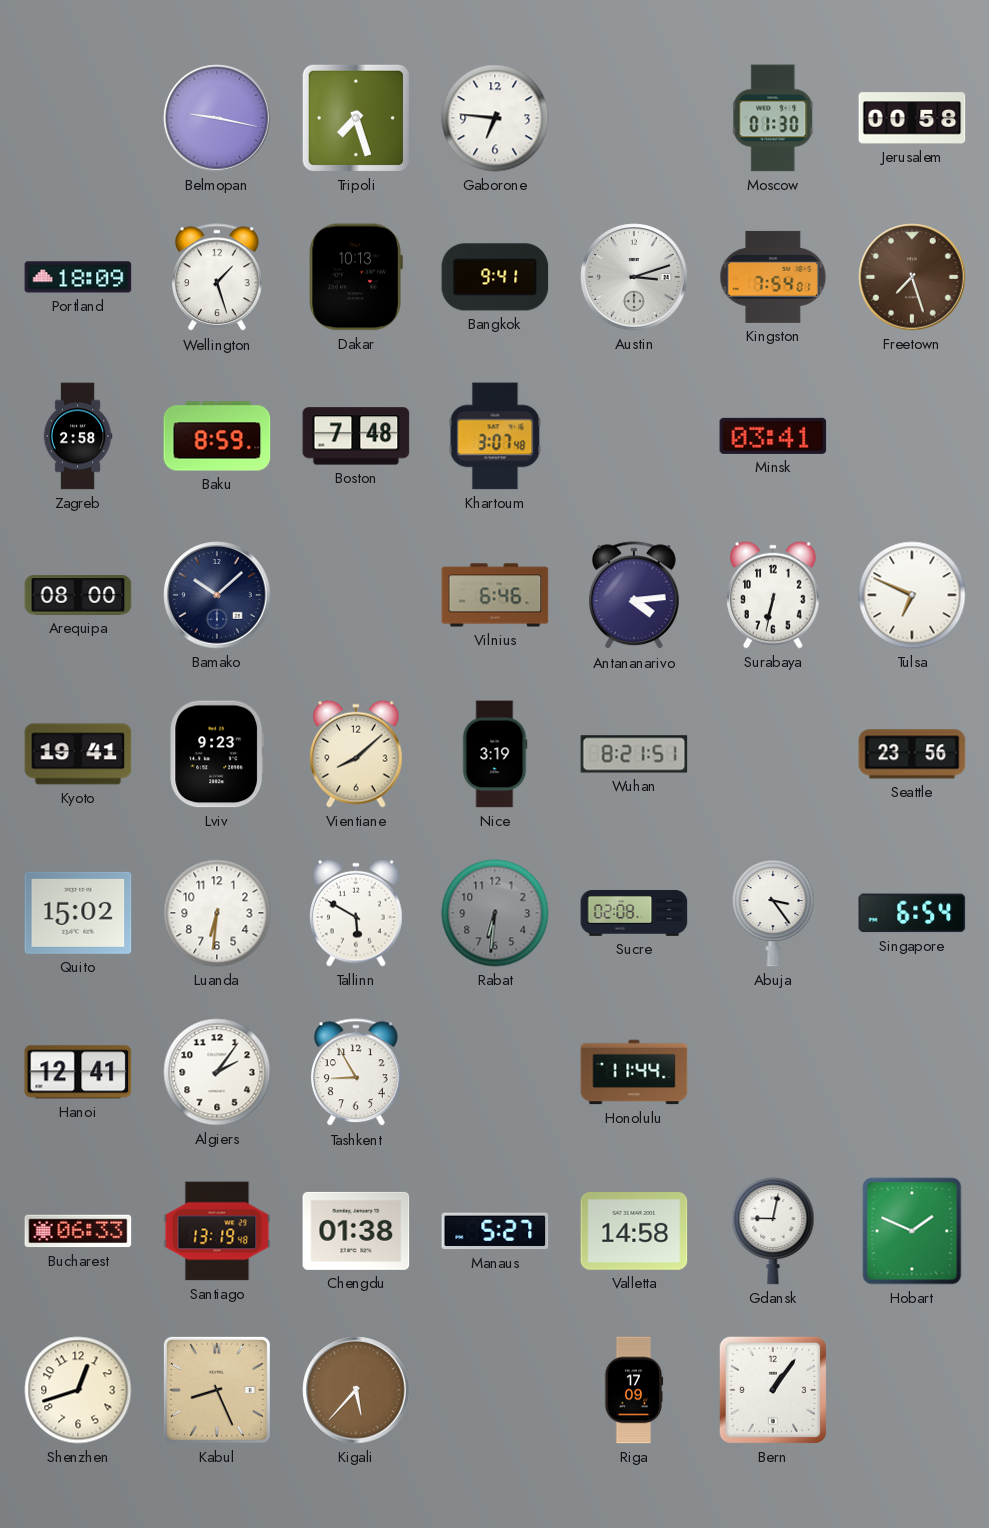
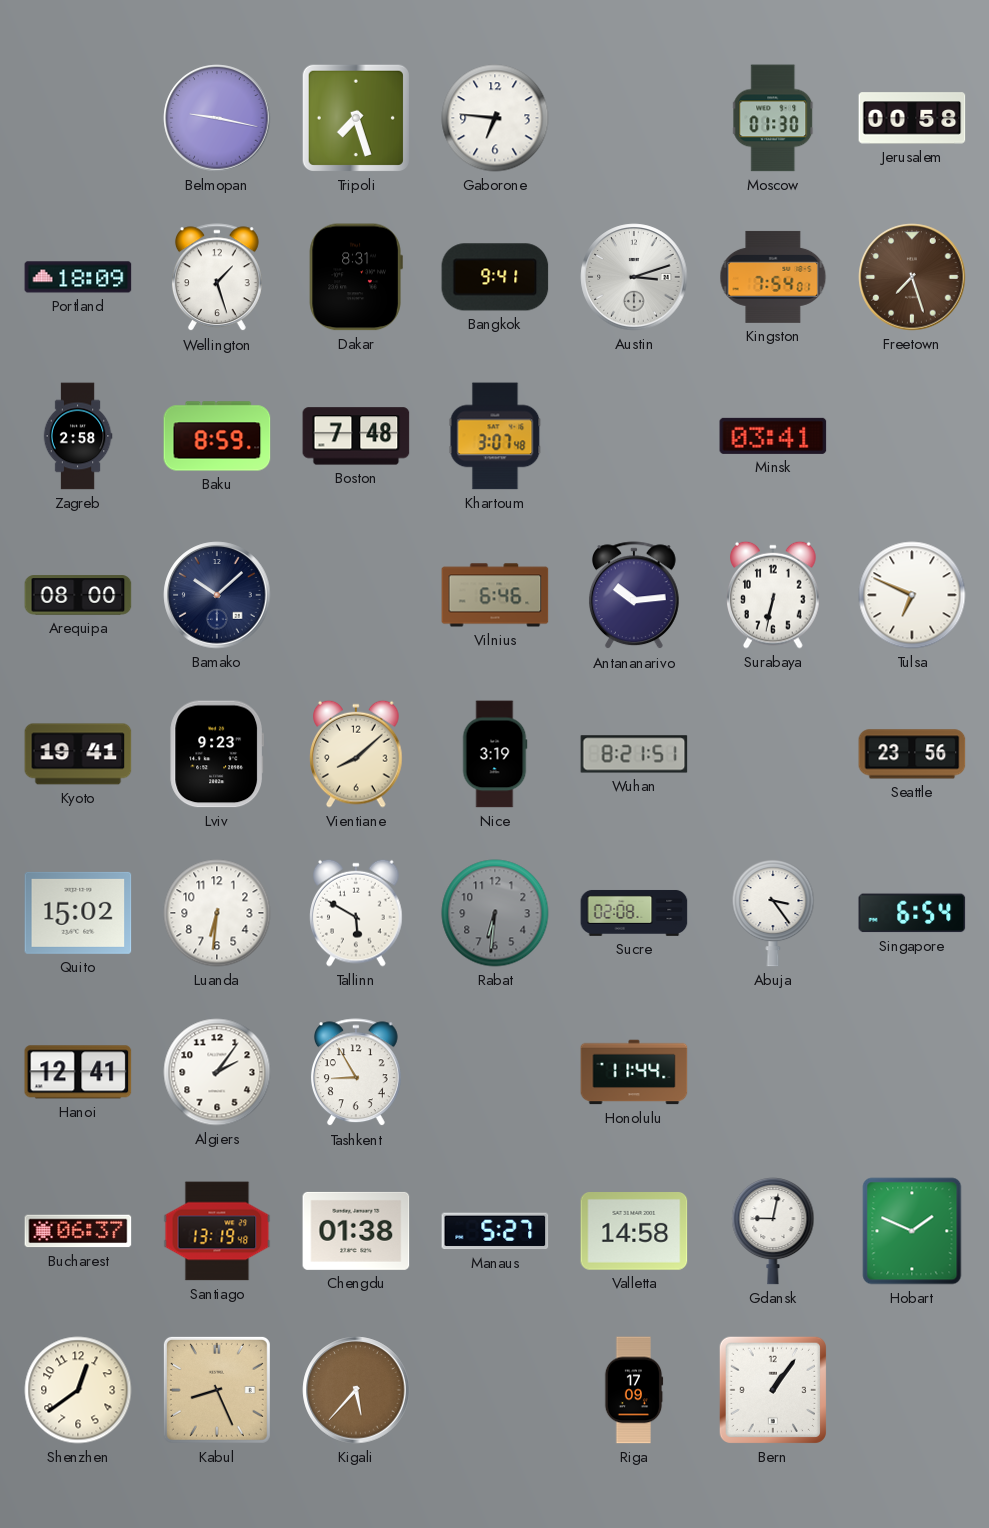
Dakar: 10:13 -> 8:31
Antananarivo: 4:14 -> 10:14
Bucharest: 06:33 -> 06:37
Shenzhen: 12:42 -> 12:39
